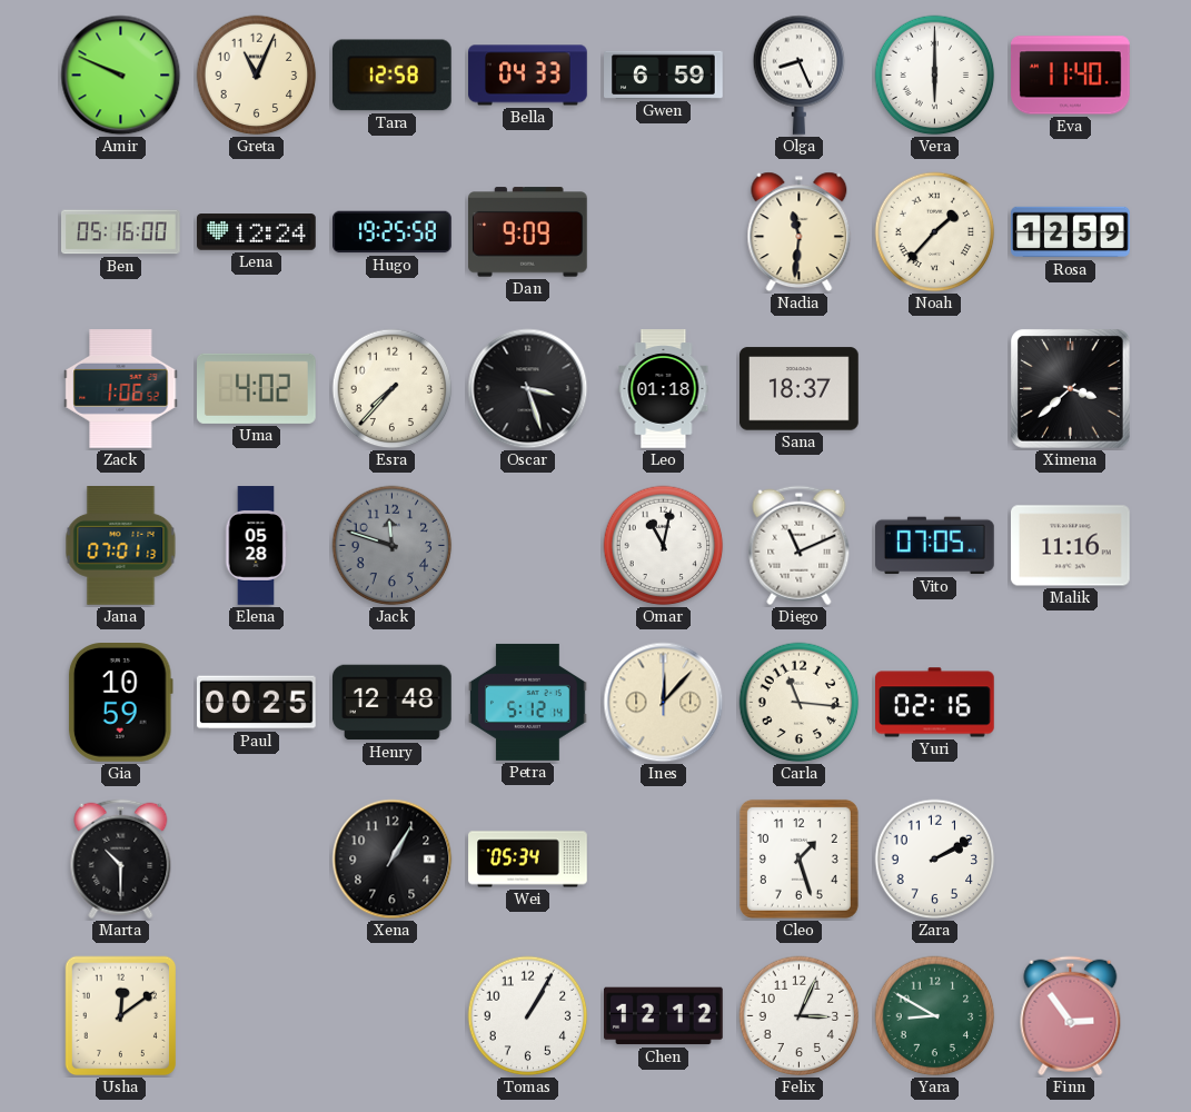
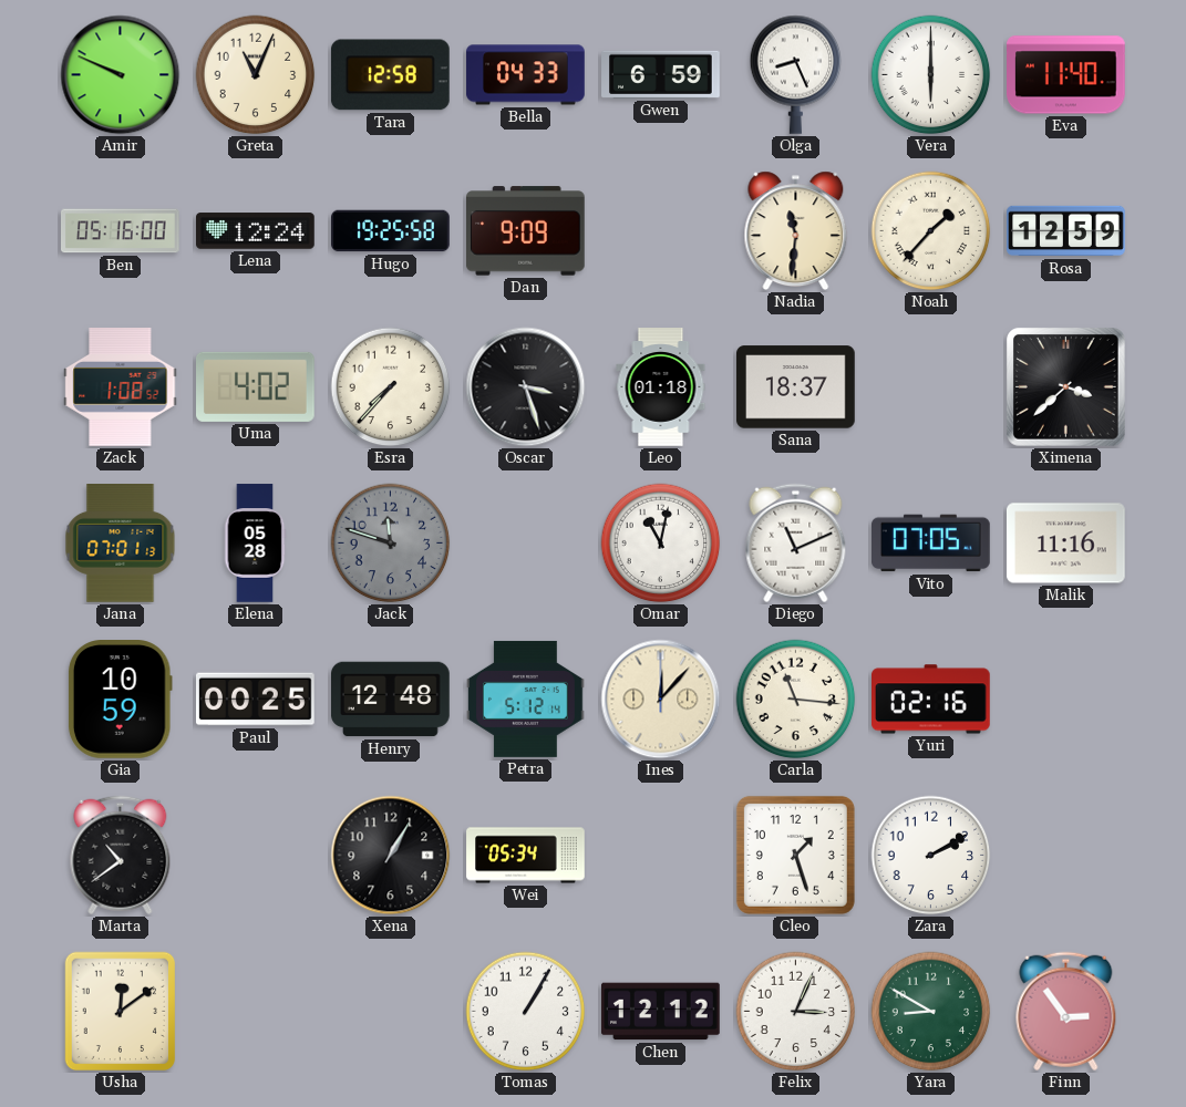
Zack: 1:06 -> 1:08
Marta: 10:30 -> 10:39
